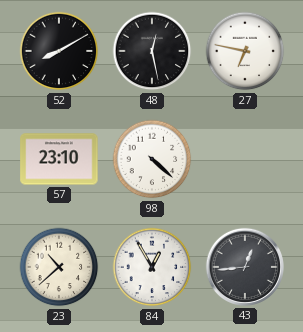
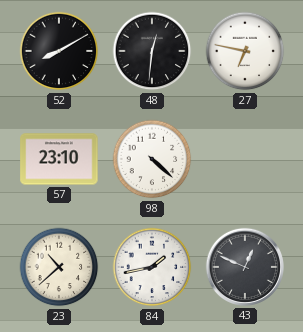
48: 12:28 -> 12:31
84: 12:55 -> 1:43
43: 12:44 -> 12:49
